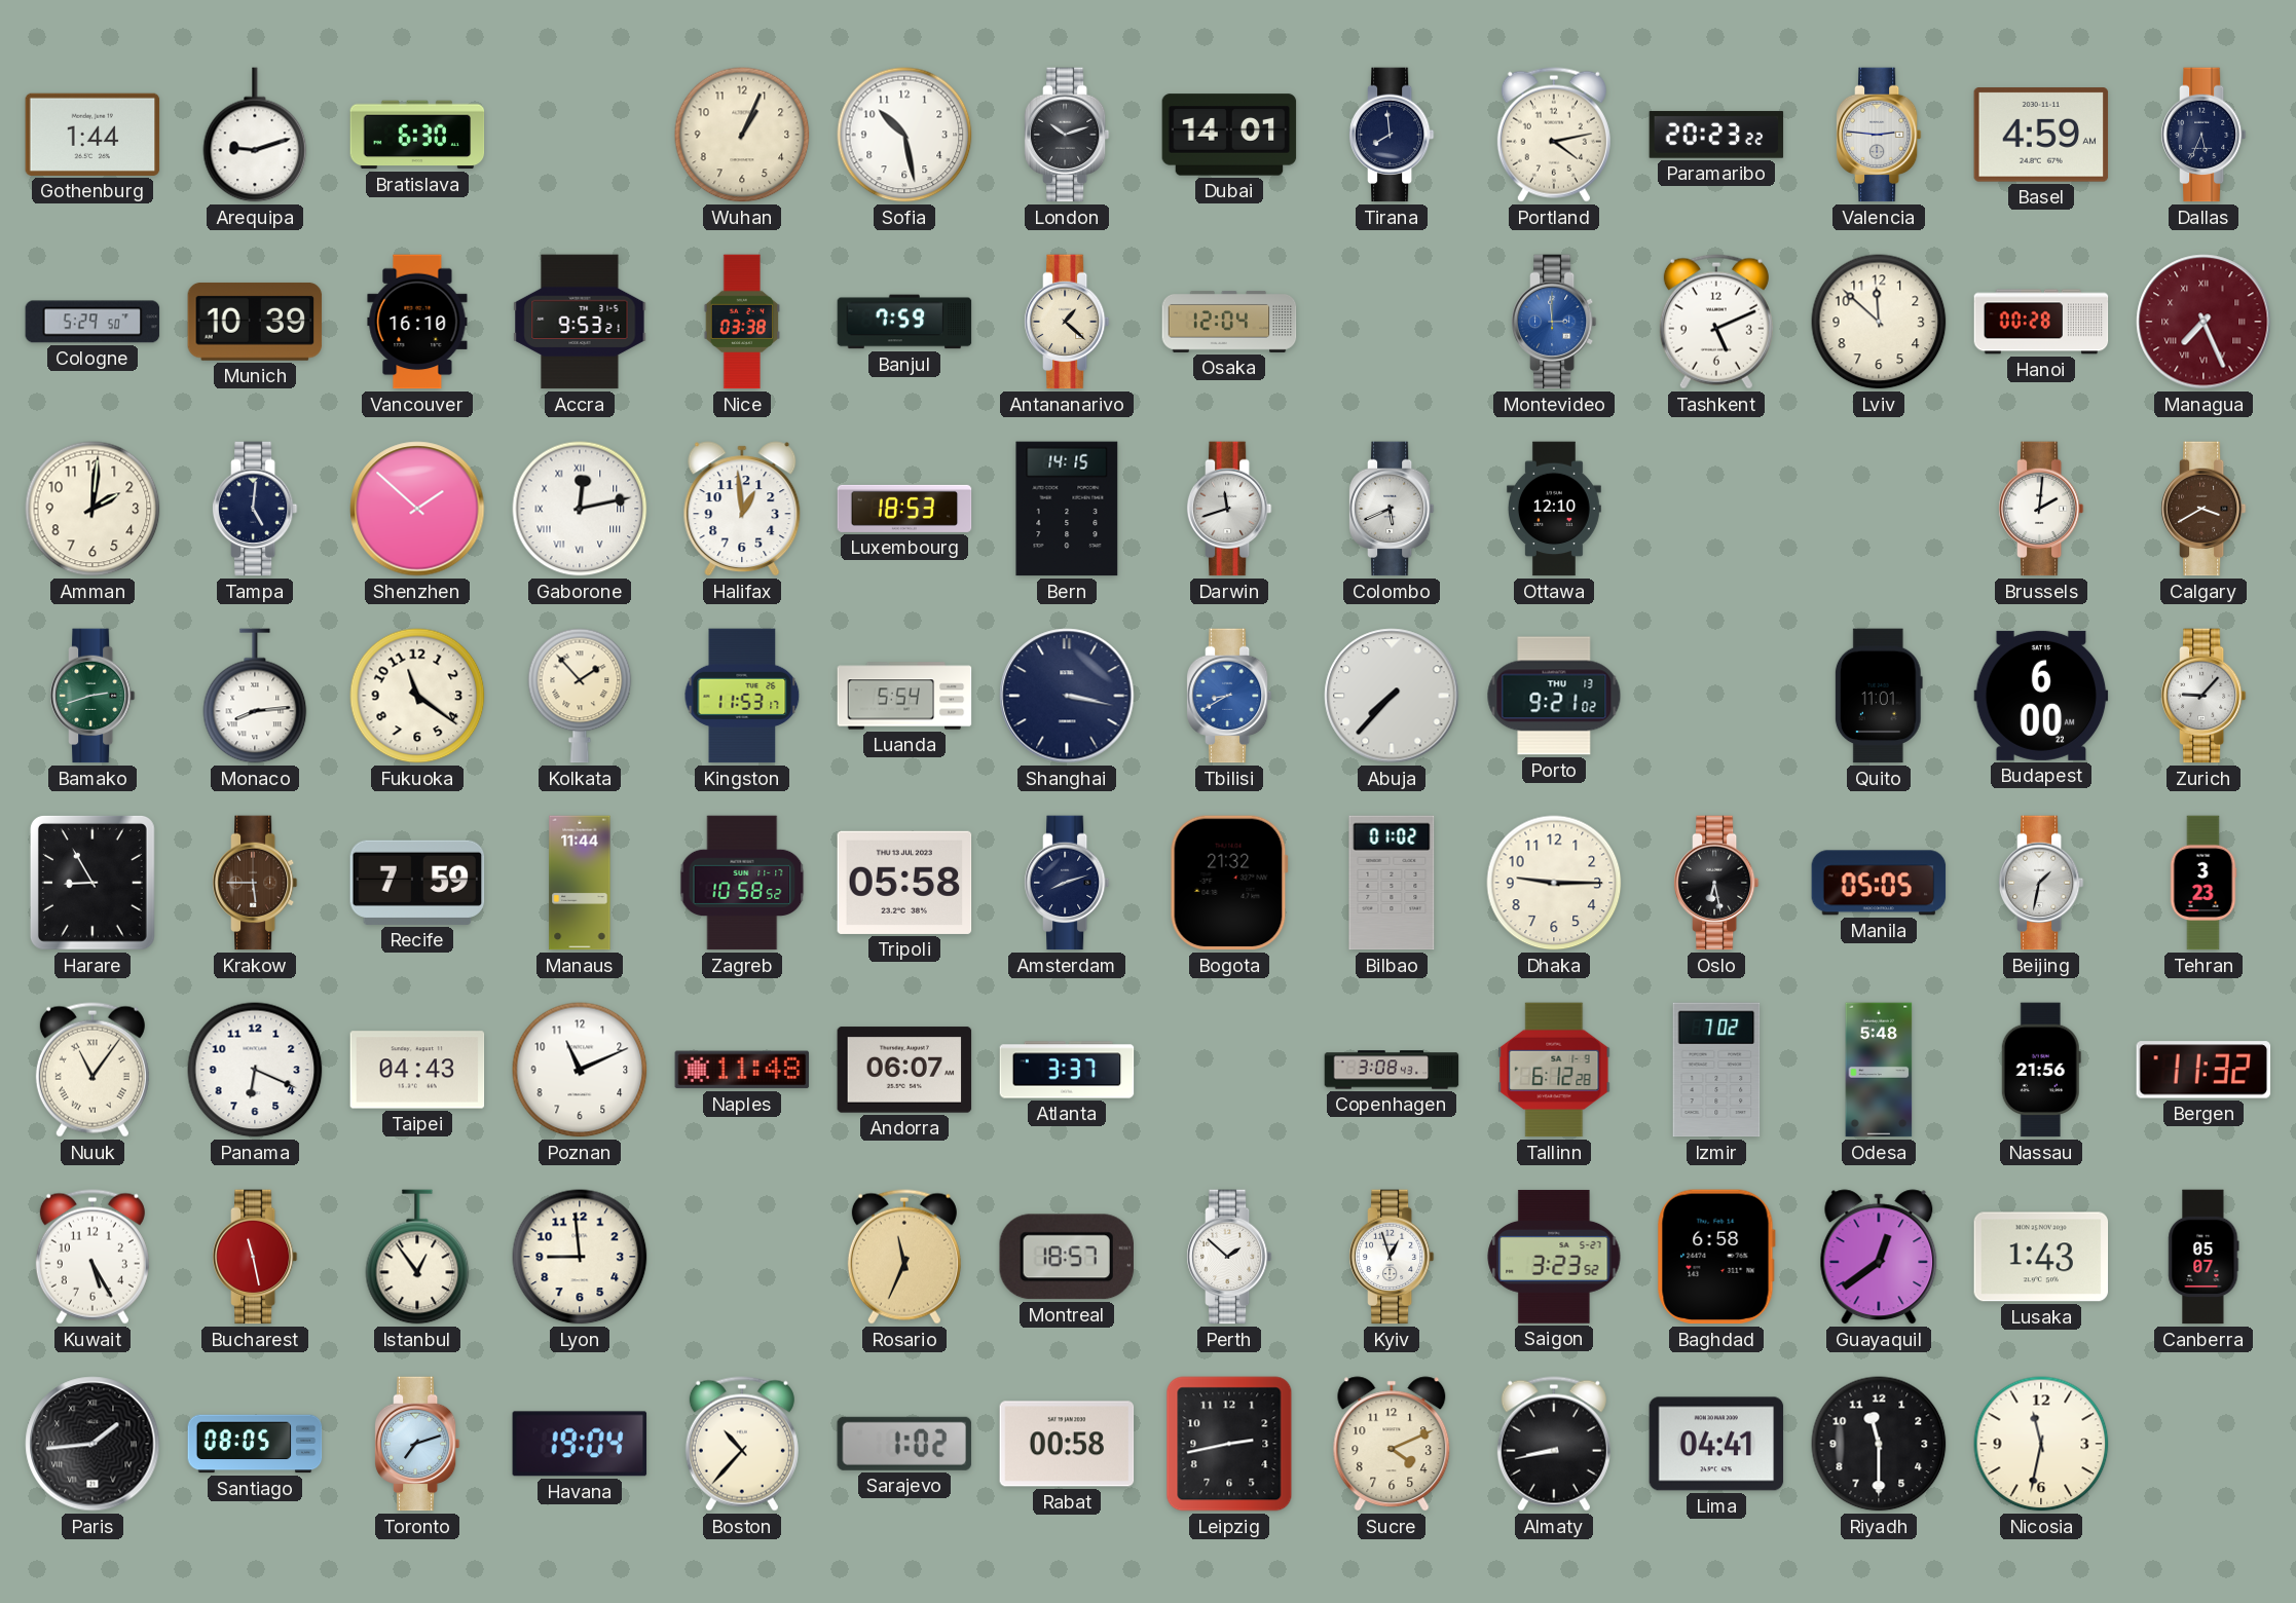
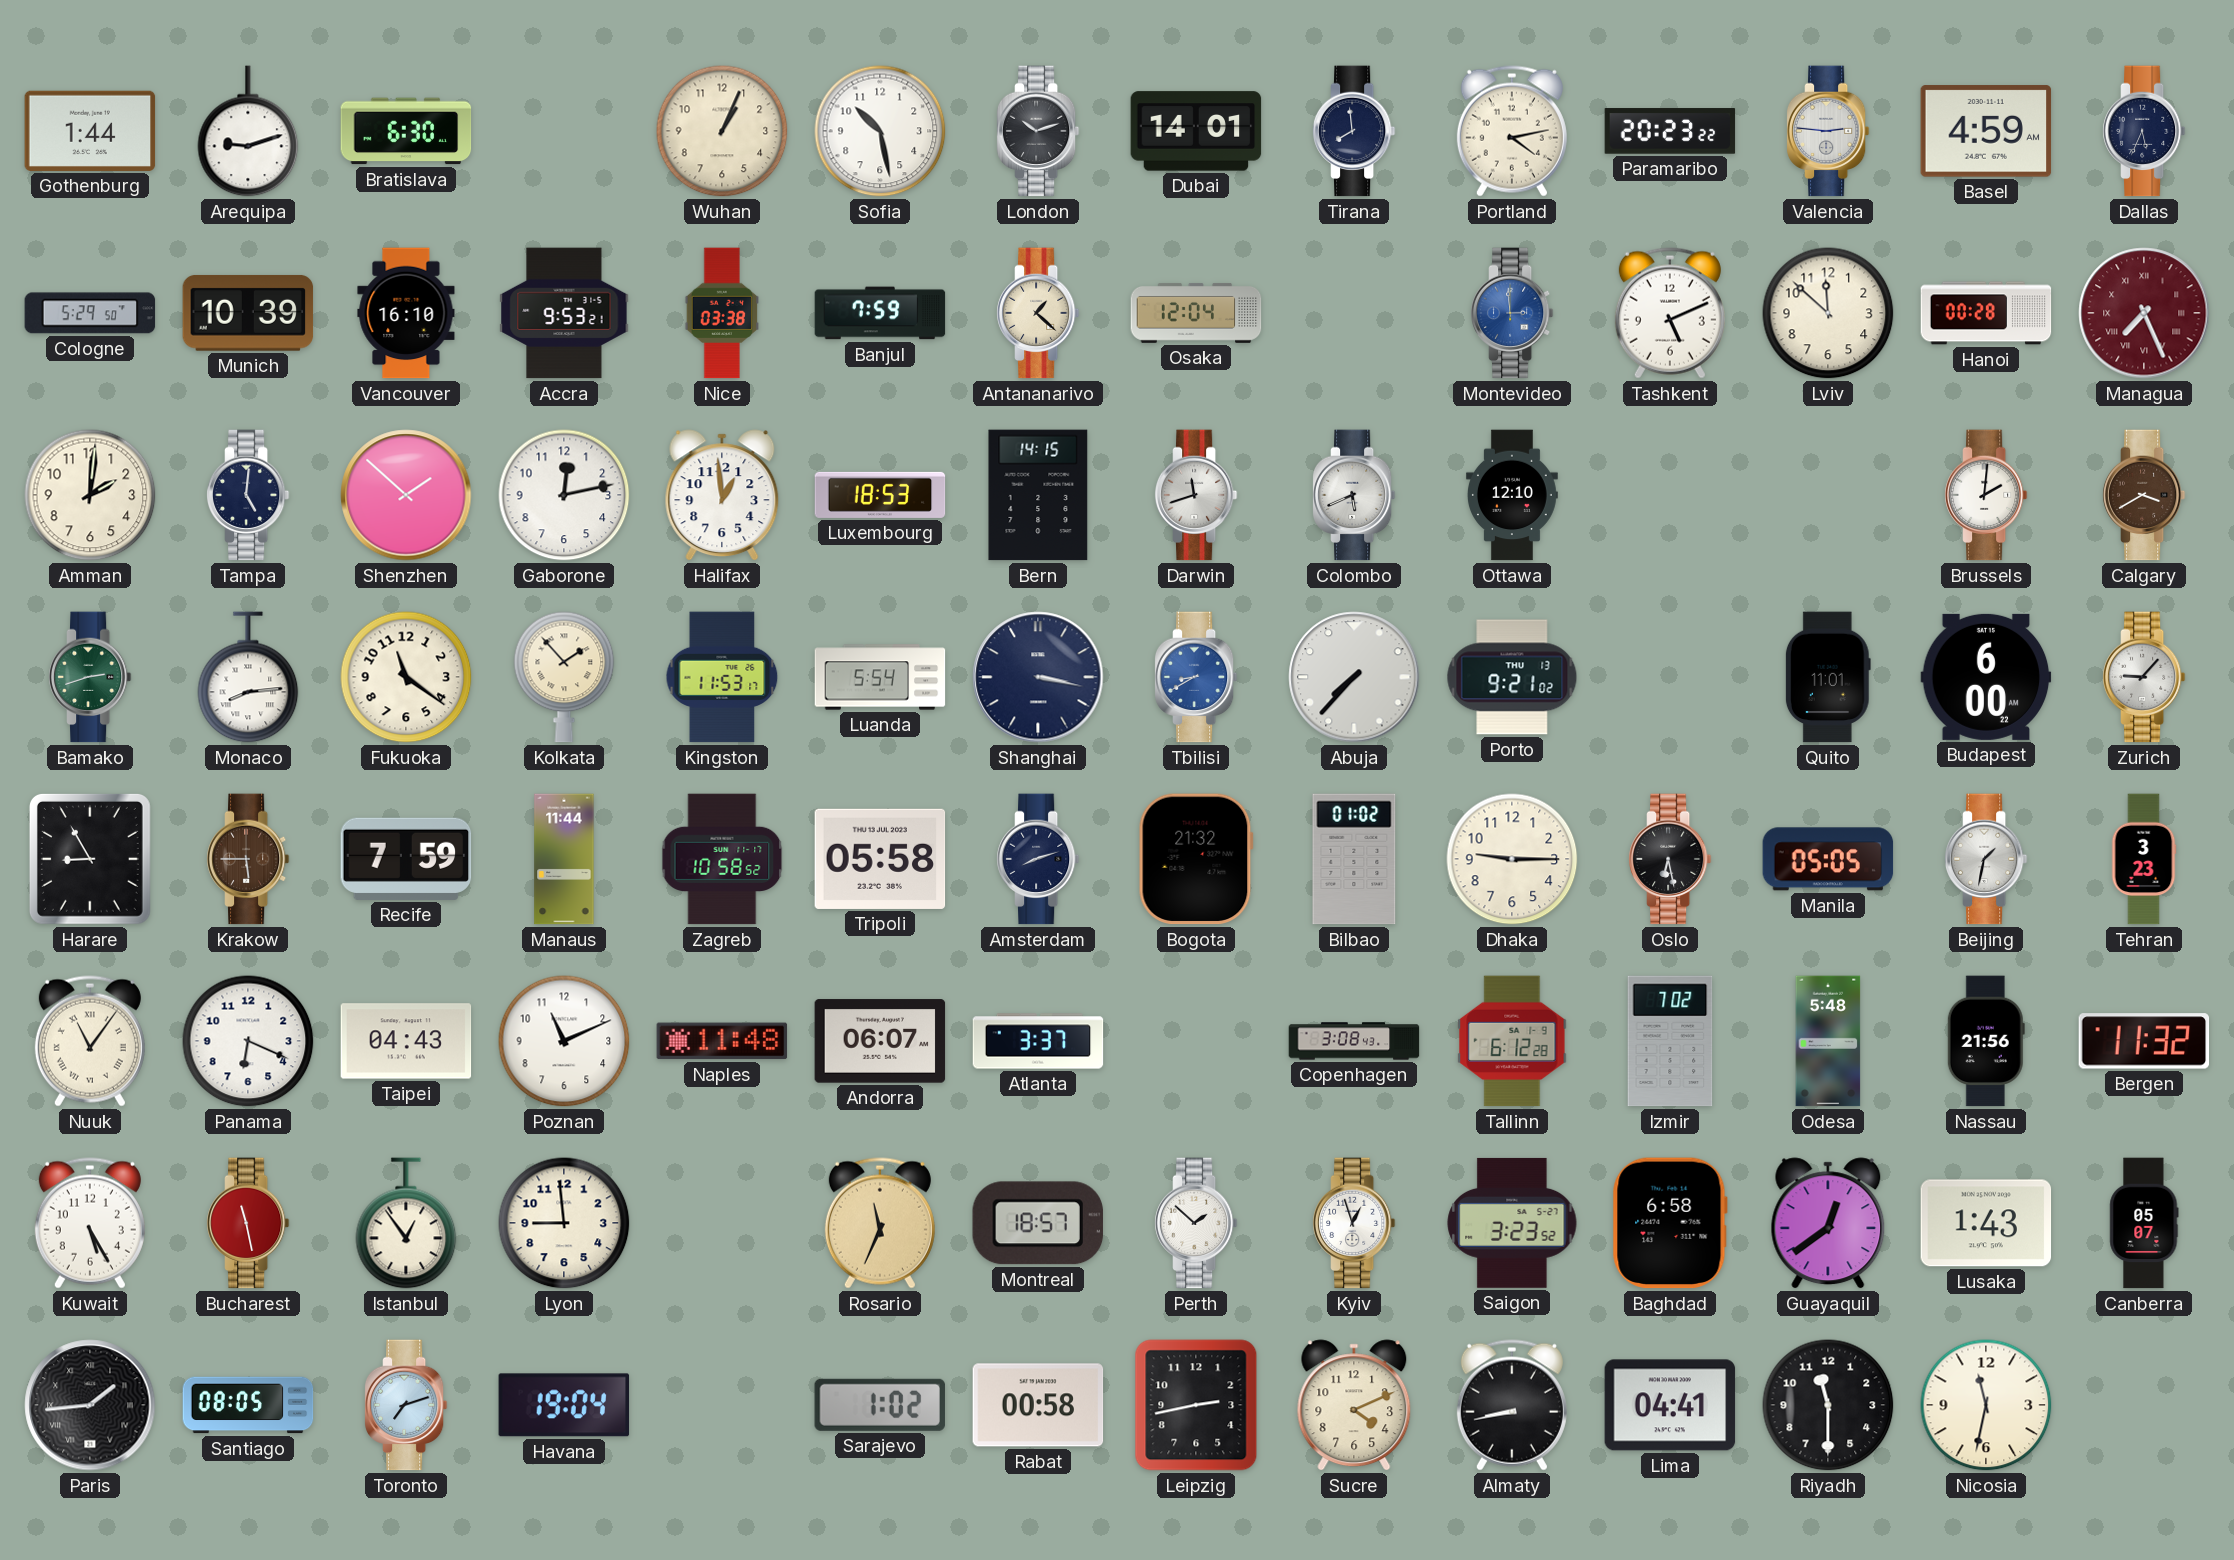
Gaborone numerals: Roman -> Arabic
Boston: 10:37 -> none
